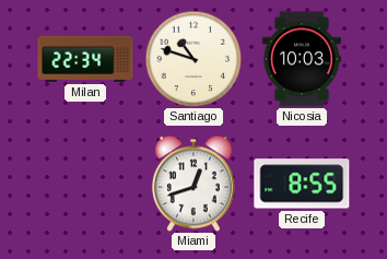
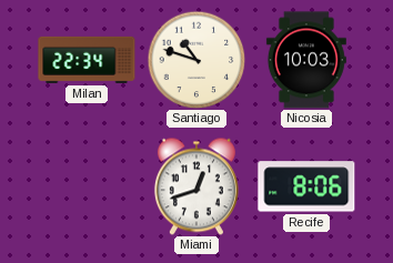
Recife: 8:55 -> 8:06
